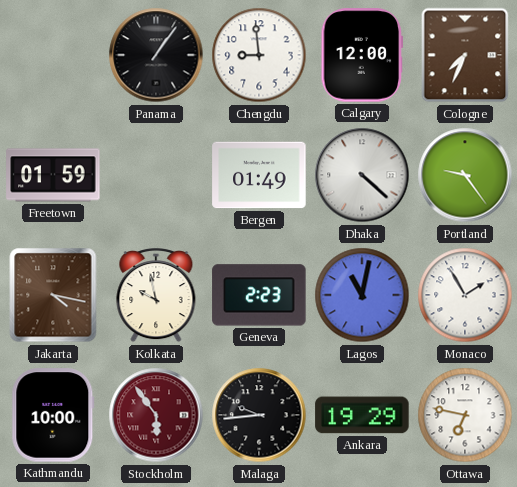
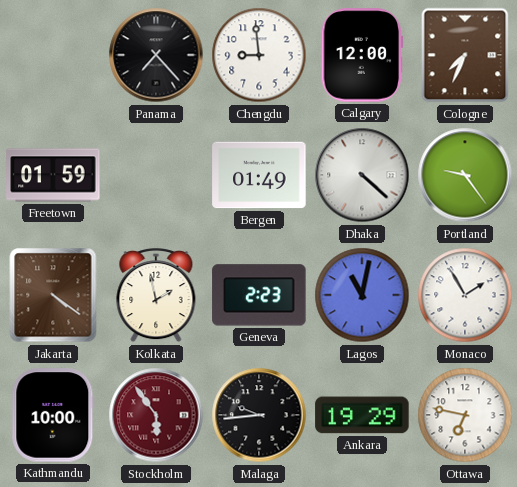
Panama: 1:06 -> 7:23
Jakarta: 4:17 -> 4:21
Kolkata: 9:58 -> 1:58
